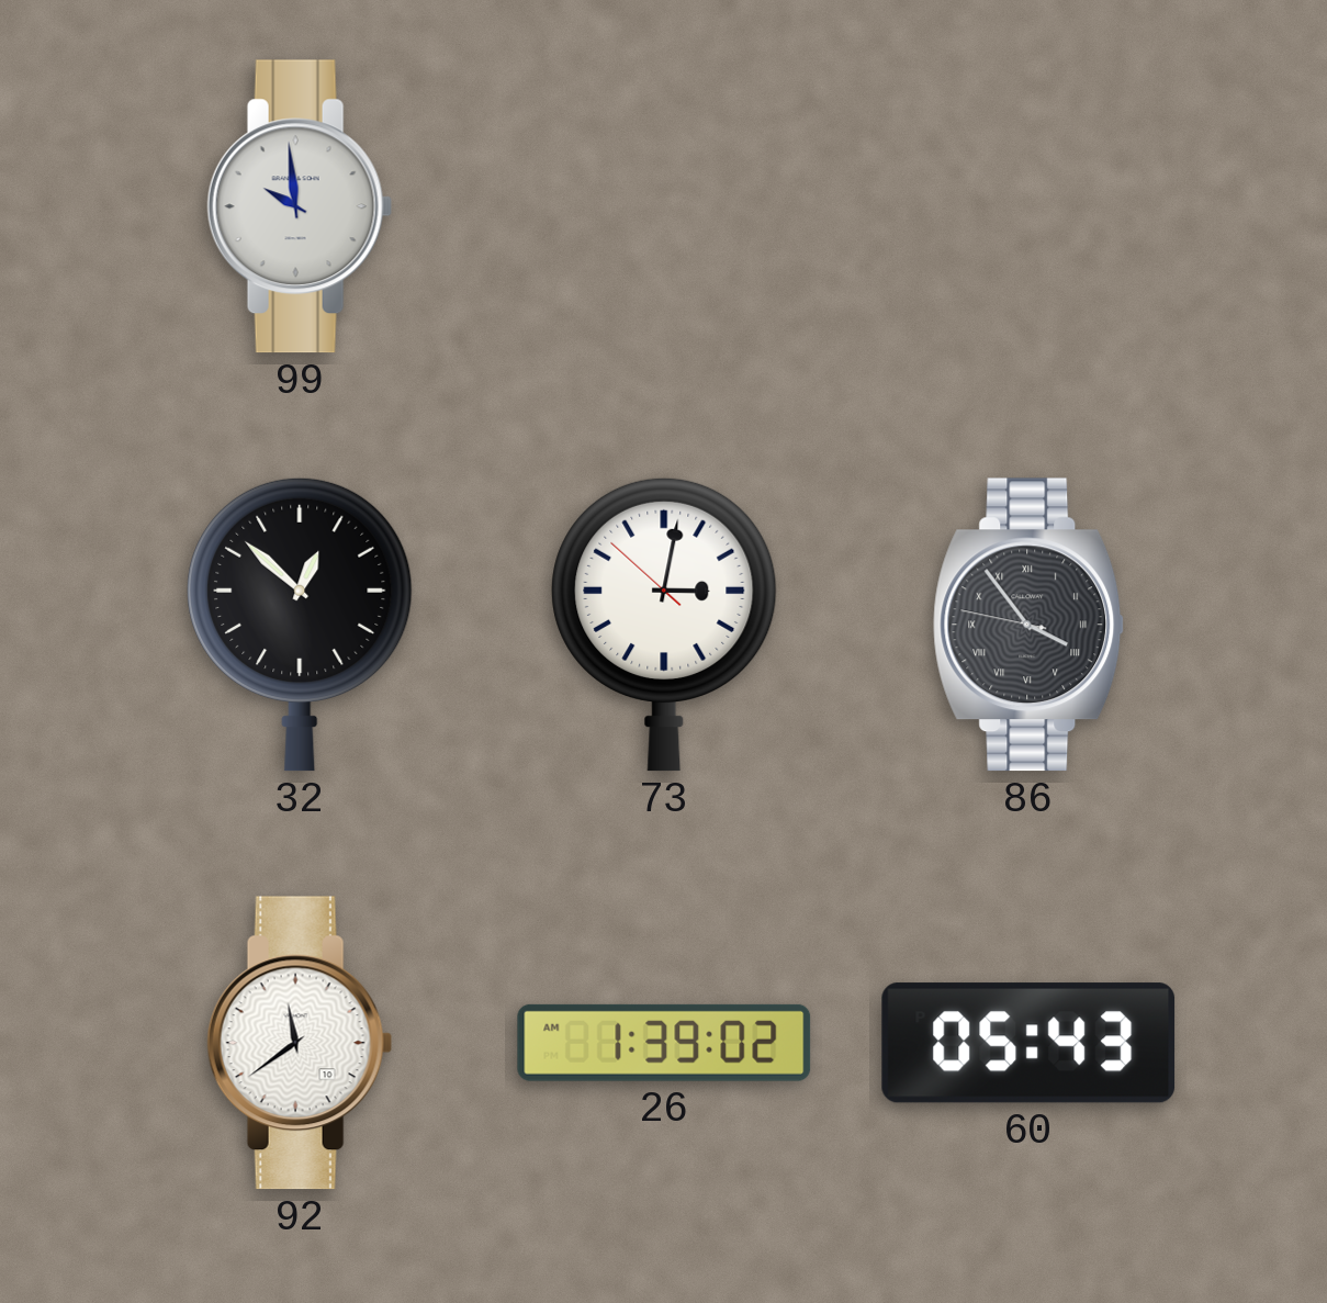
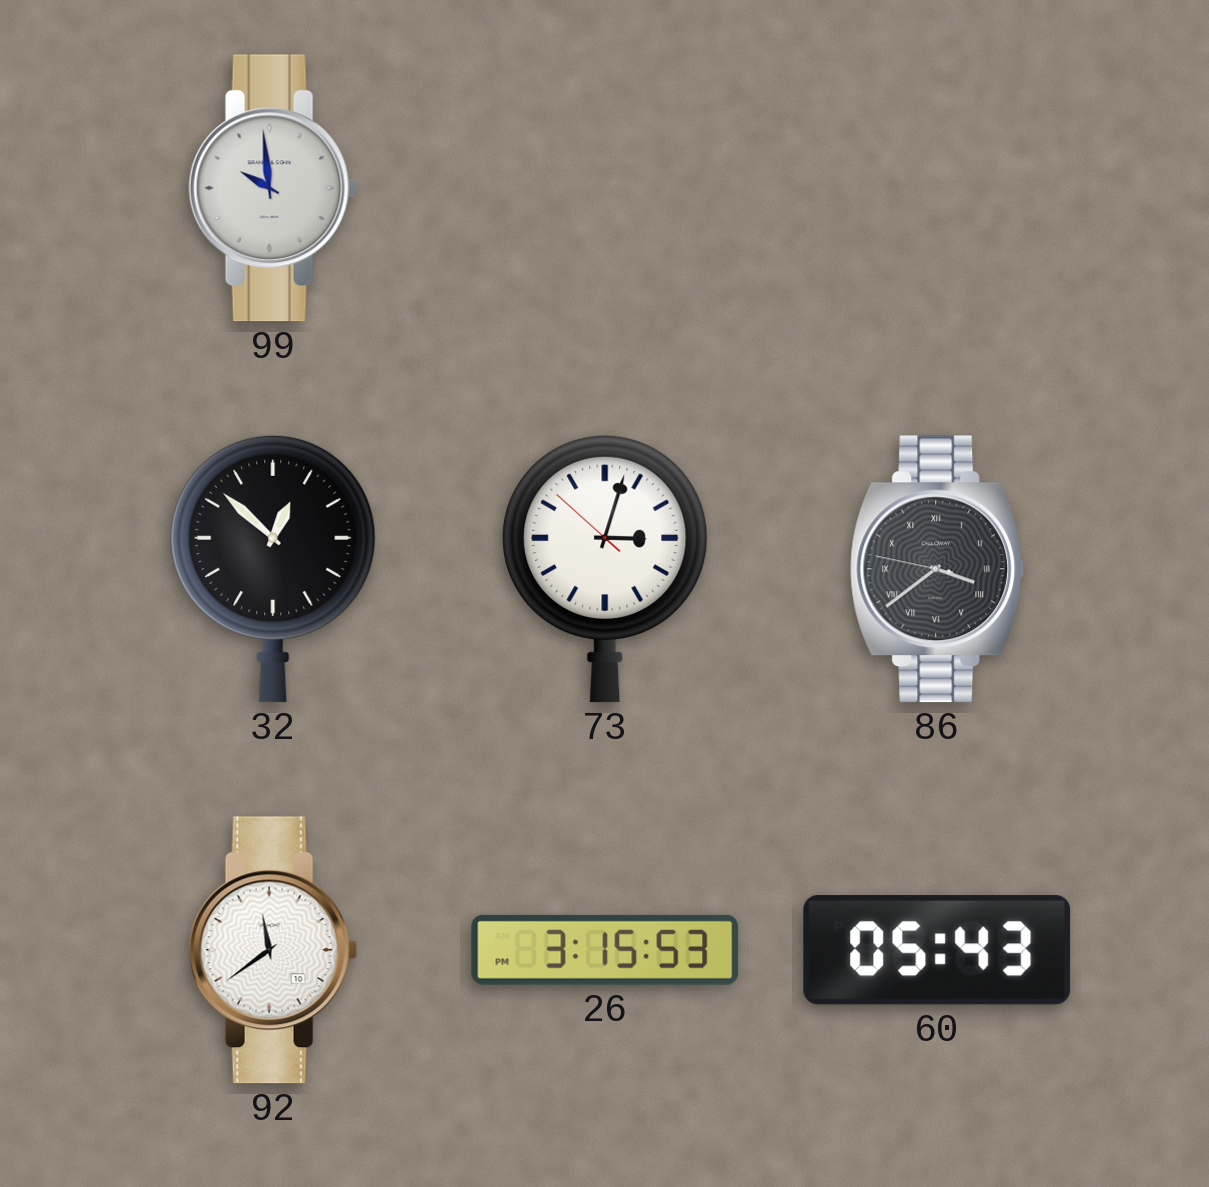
73: 3:01 -> 3:02
86: 3:53 -> 3:38
26: 1:39 -> 3:15
